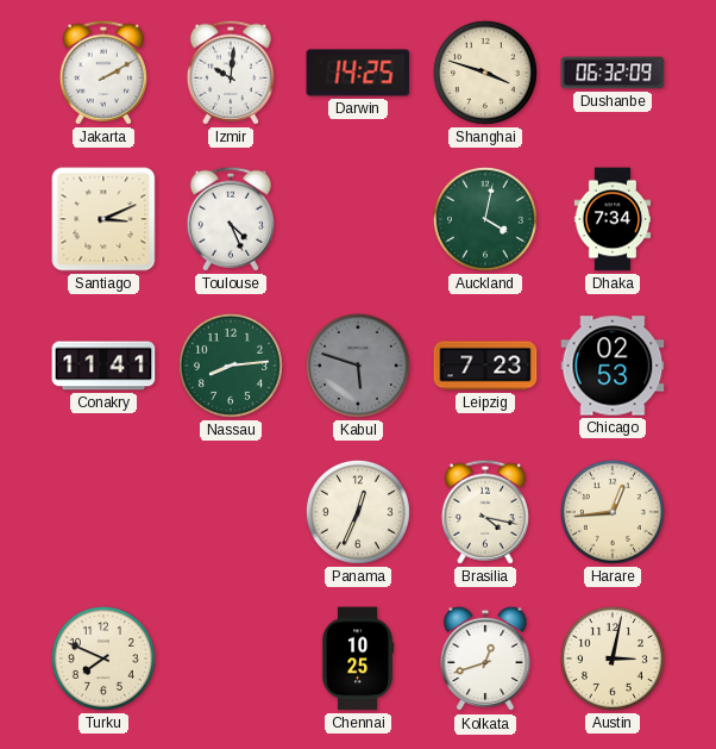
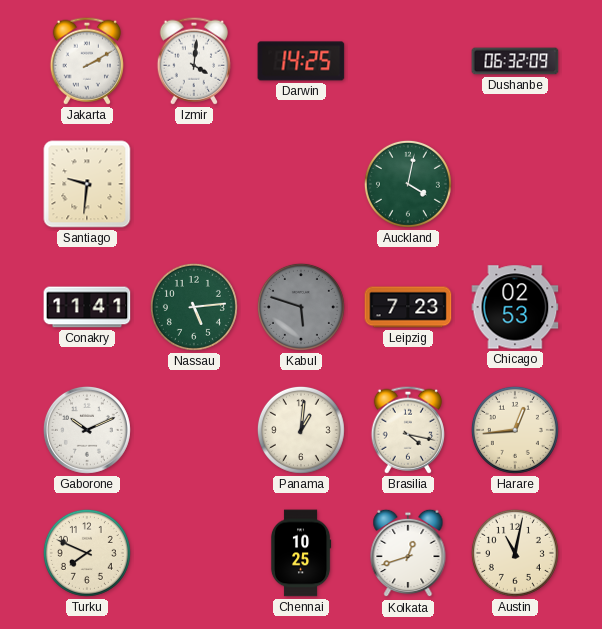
Izmir: 10:01 -> 4:01
Shanghai: 3:48 -> none
Santiago: 3:11 -> 9:31
Toulouse: 4:26 -> none
Dhaka: 7:34 -> none
Nassau: 8:14 -> 5:14
Gaborone: none -> 10:11
Panama: 12:34 -> 1:01
Austin: 3:02 -> 11:02
